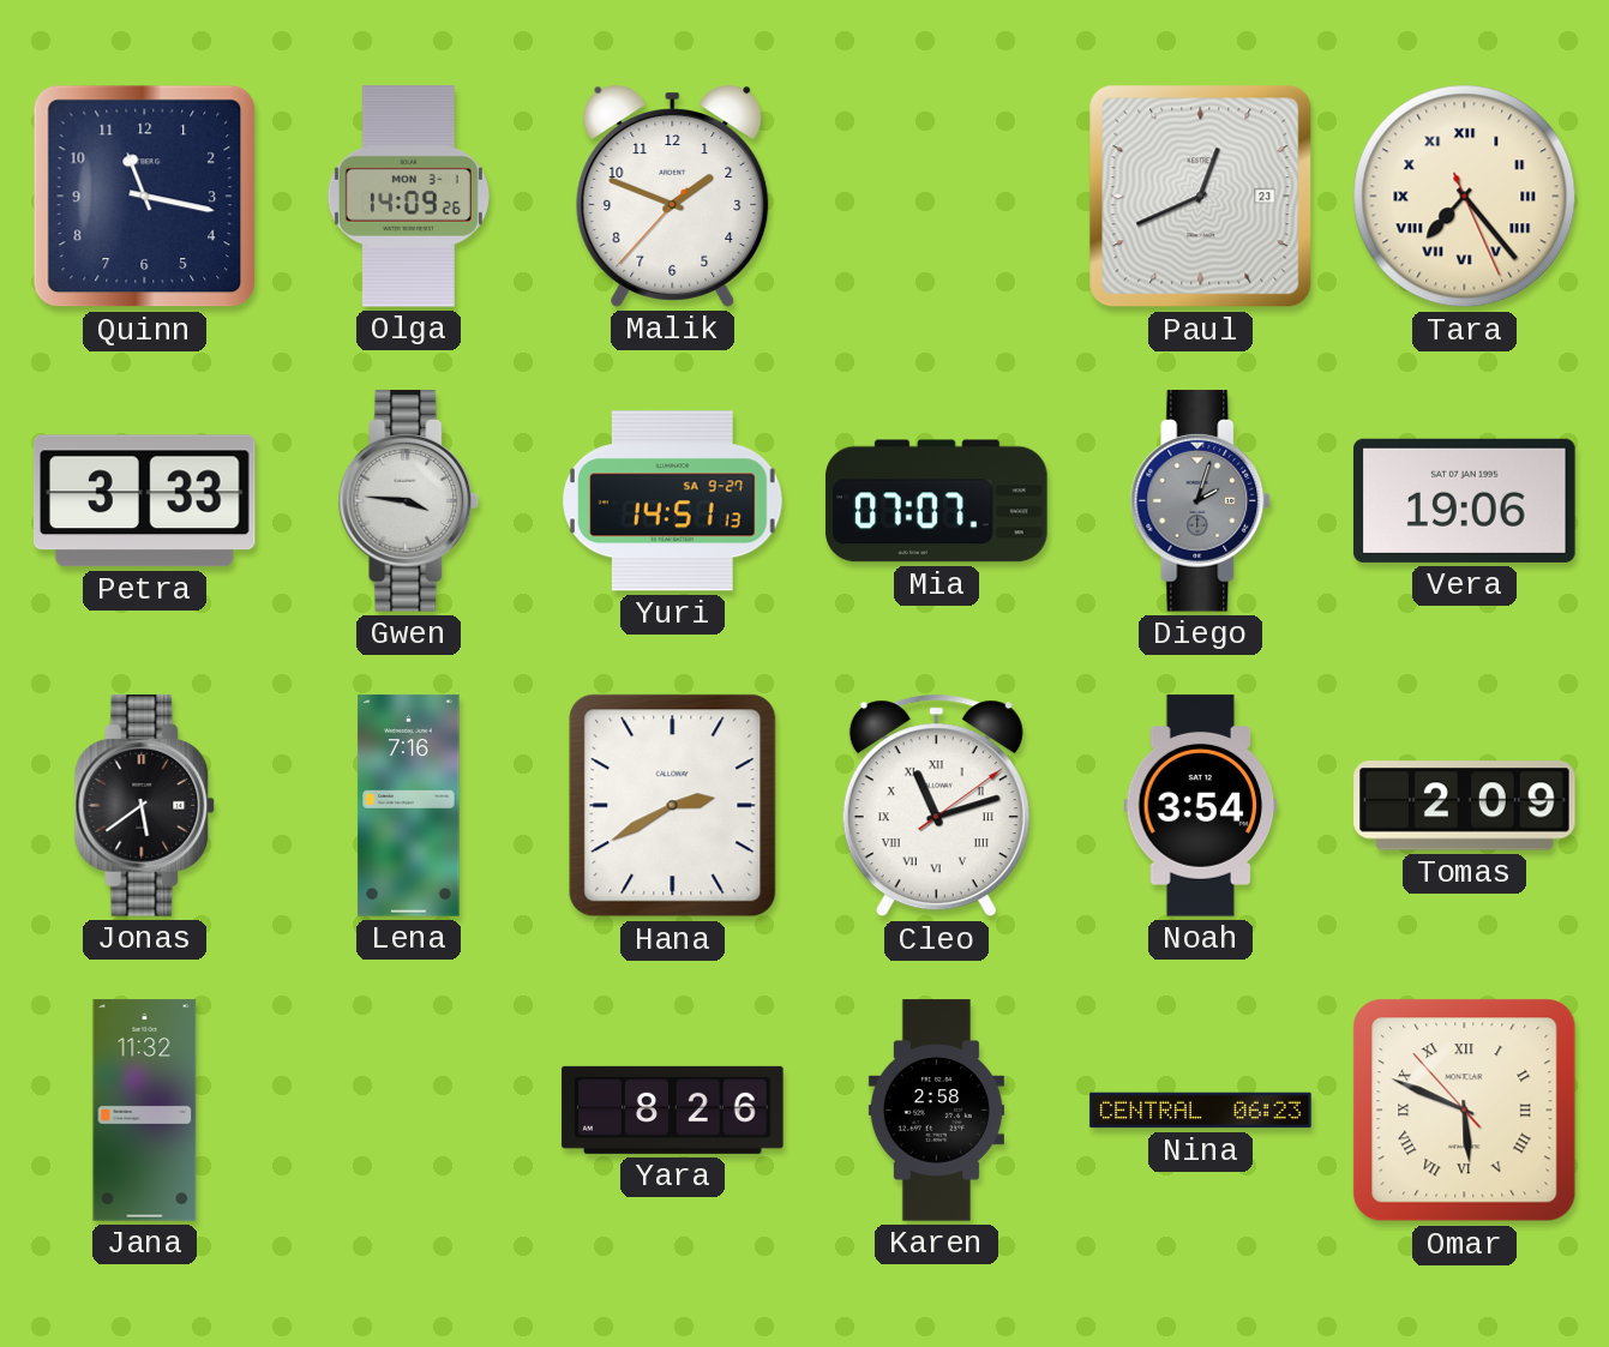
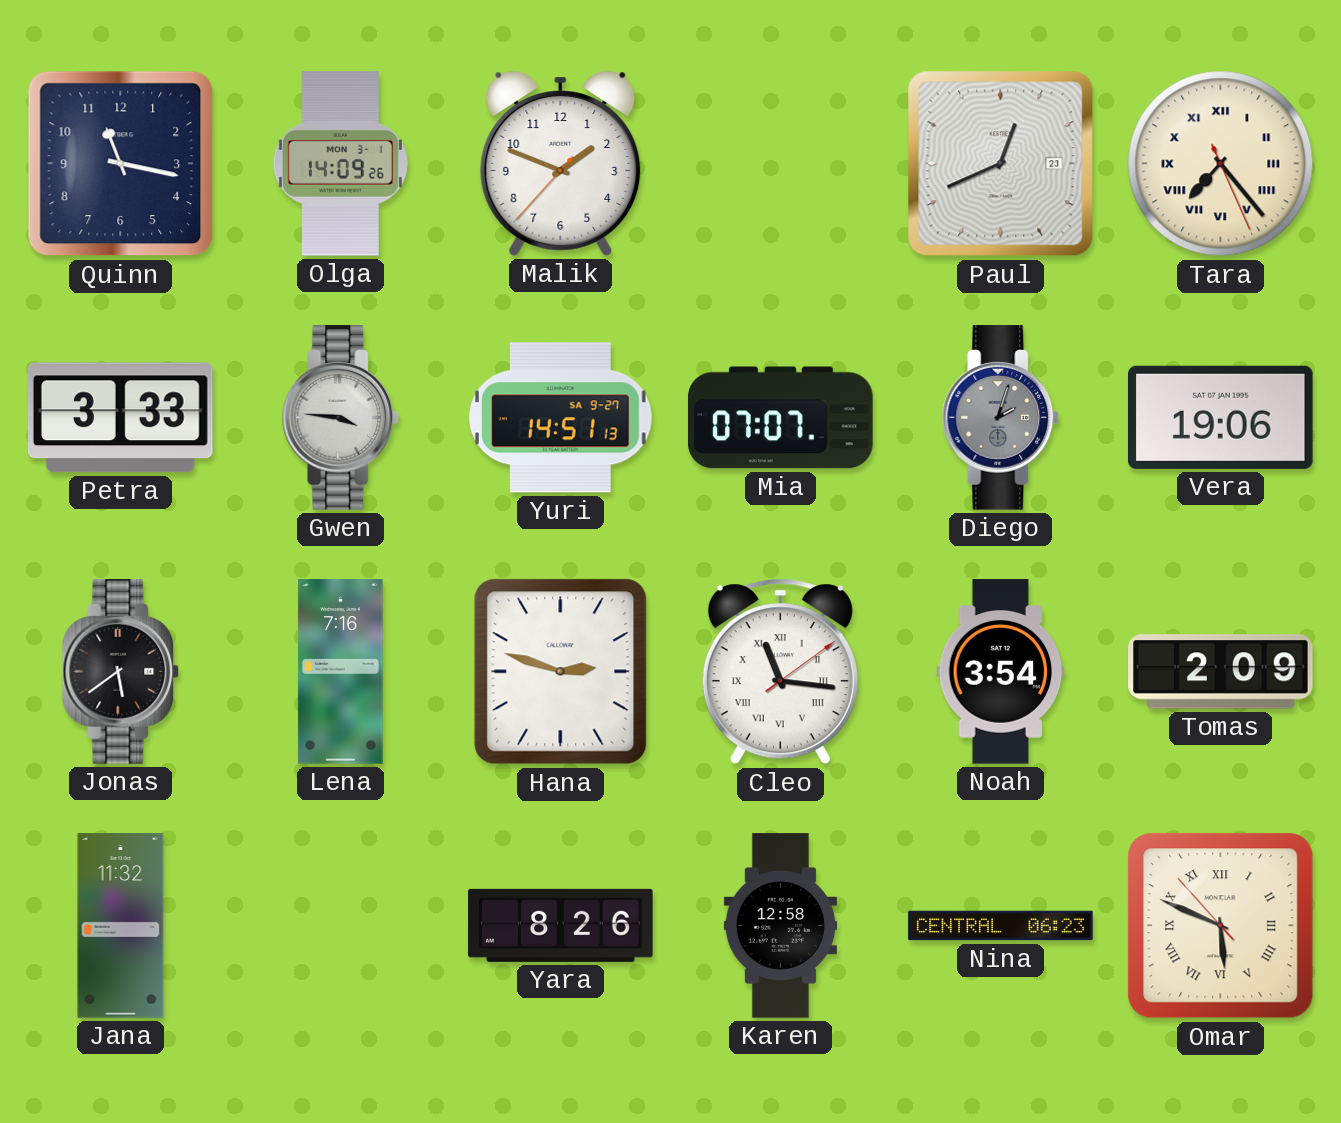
Hana: 2:40 -> 2:48
Cleo: 11:12 -> 11:16
Karen: 2:58 -> 12:58
